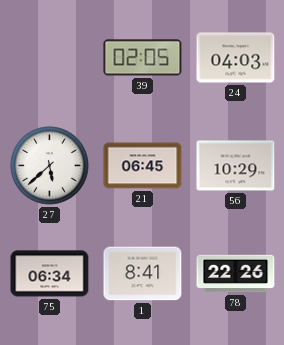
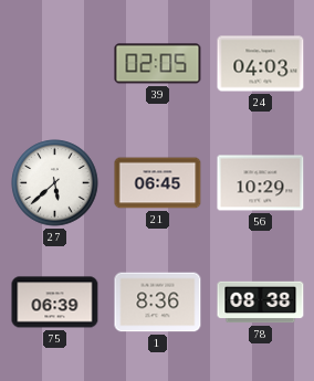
75: 06:34 -> 06:39
1: 8:41 -> 8:36
78: 22:26 -> 08:38
